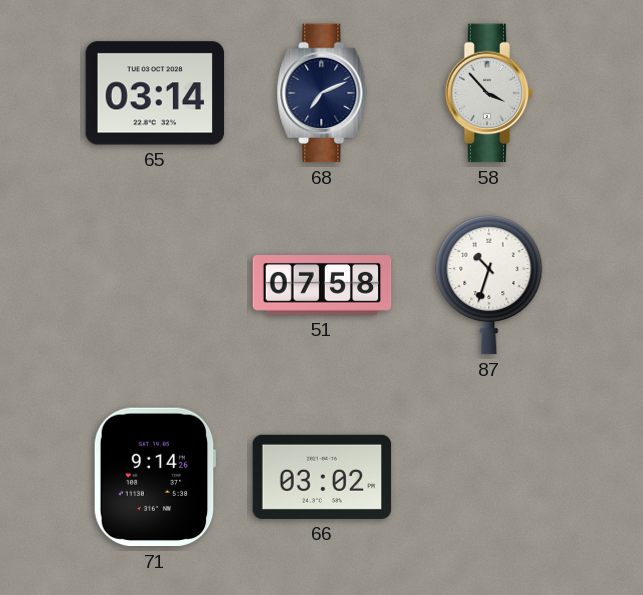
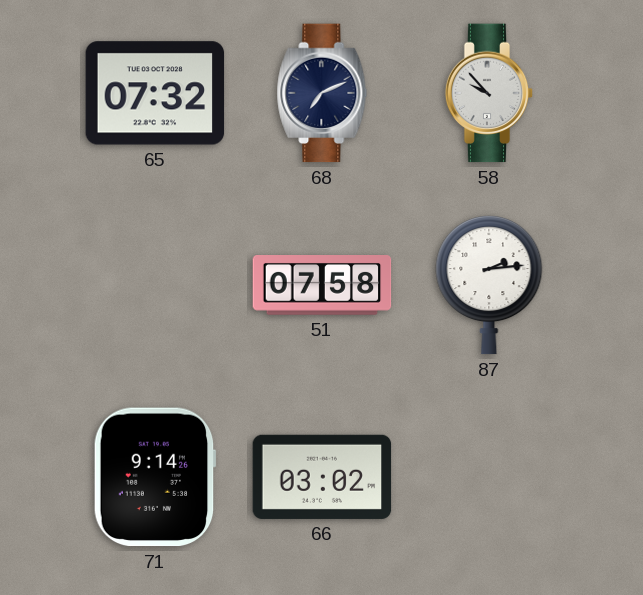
65: 03:14 -> 07:32
58: 3:53 -> 9:53
87: 10:33 -> 2:14
